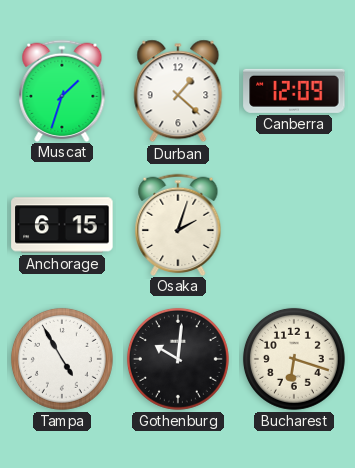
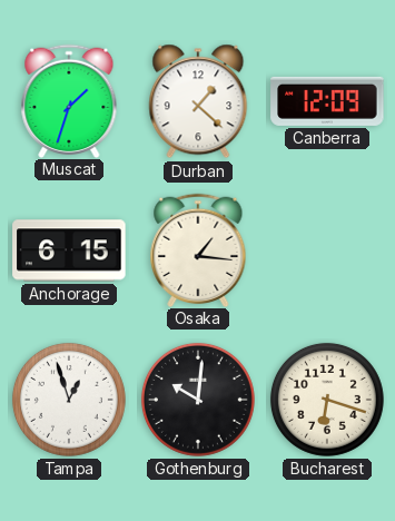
Osaka: 2:03 -> 1:16
Tampa: 4:55 -> 12:57
